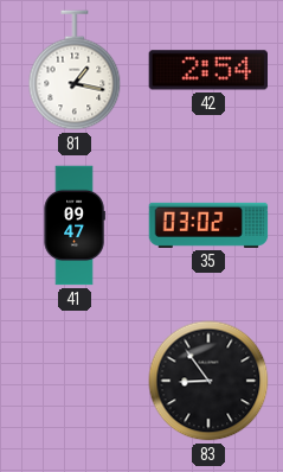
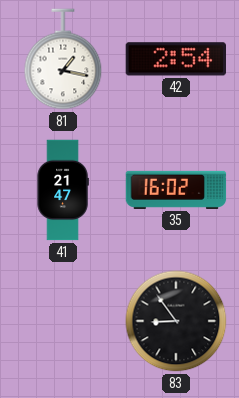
41: 09:47 -> 21:47
35: 03:02 -> 16:02
